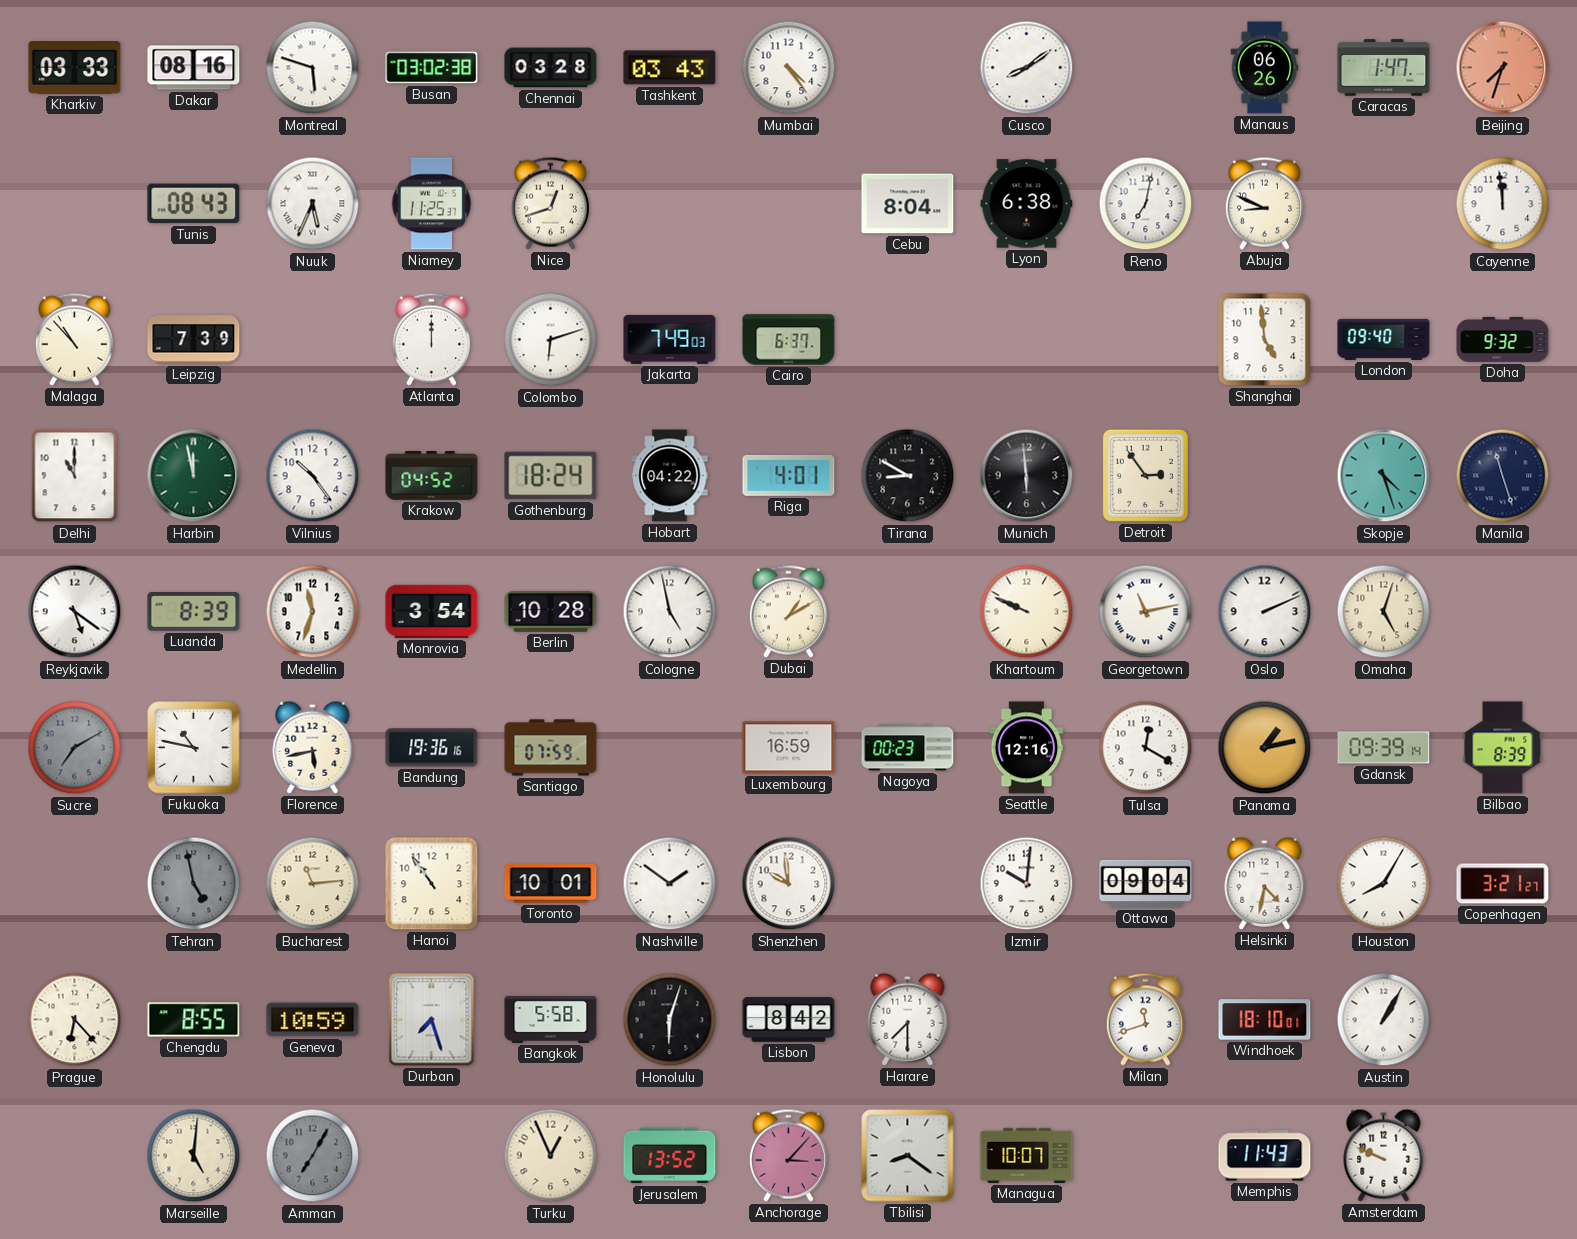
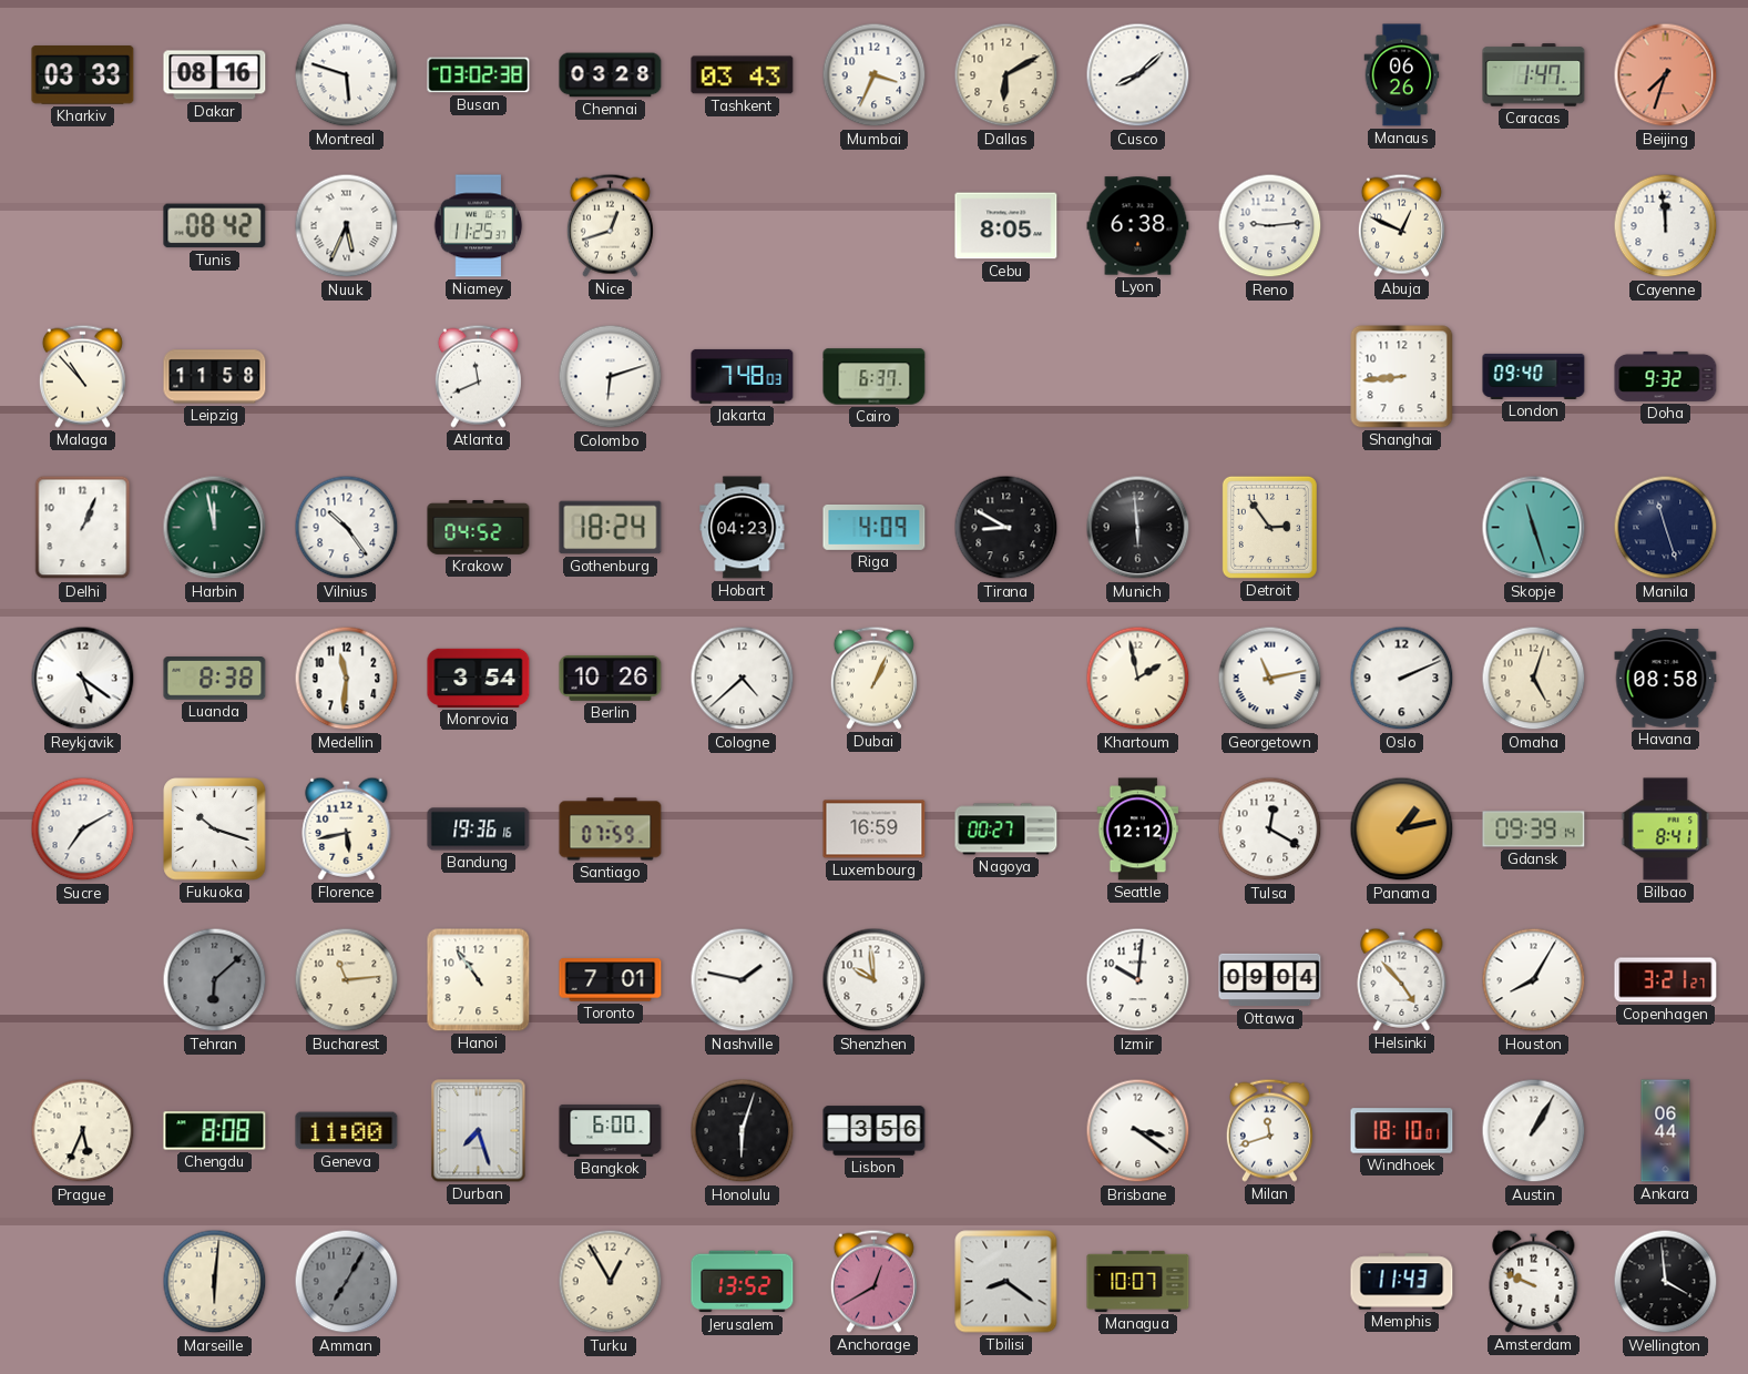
Mumbai: 4:24 -> 3:34
Dallas: none -> 6:10
Cusco: 8:09 -> 8:08
Tunis: 08:43 -> 08:42
Cebu: 8:04 -> 8:05
Reno: 7:02 -> 9:14
Abuja: 8:49 -> 12:49
Leipzig: 7:39 -> 11:58
Atlanta: 12:00 -> 11:41
Jakarta: 7:49 -> 7:48
Shanghai: 4:59 -> 8:44
Delhi: 11:00 -> 1:04
Hobart: 04:22 -> 04:23
Riga: 4:01 -> 4:09
Skopje: 4:27 -> 11:27
Luanda: 8:39 -> 8:38
Medellin: 11:33 -> 11:31
Berlin: 10:28 -> 10:26
Cologne: 4:58 -> 4:38
Dubai: 1:10 -> 1:04
Khartoum: 9:49 -> 1:58
Havana: none -> 08:58
Sucre dial: grey -> white
Fukuoka: 10:47 -> 10:18
Nagoya: 00:23 -> 00:27
Seattle: 12:16 -> 12:12
Bilbao: 8:39 -> 8:41
Tehran: 4:58 -> 6:08
Toronto: 10:01 -> 7:01
Nashville: 1:51 -> 1:47
Helsinki: 4:32 -> 4:53
Prague: 6:23 -> 5:34
Chengdu: 8:55 -> 8:08
Geneva: 10:59 -> 11:00
Bangkok: 5:58 -> 6:00
Lisbon: 8:42 -> 3:56
Harare: 7:30 -> none
Brisbane: none -> 3:21
Ankara: none -> 06:44
Marseille: 5:01 -> 6:01
Turku: 12:56 -> 12:55
Anchorage: 3:07 -> 12:40
Wellington: none -> 3:59
